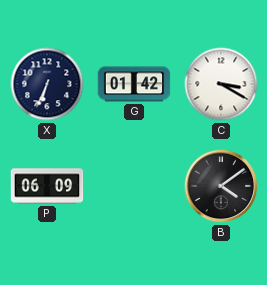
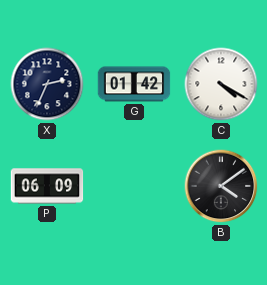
X: 6:34 -> 2:34
C: 3:20 -> 4:20
